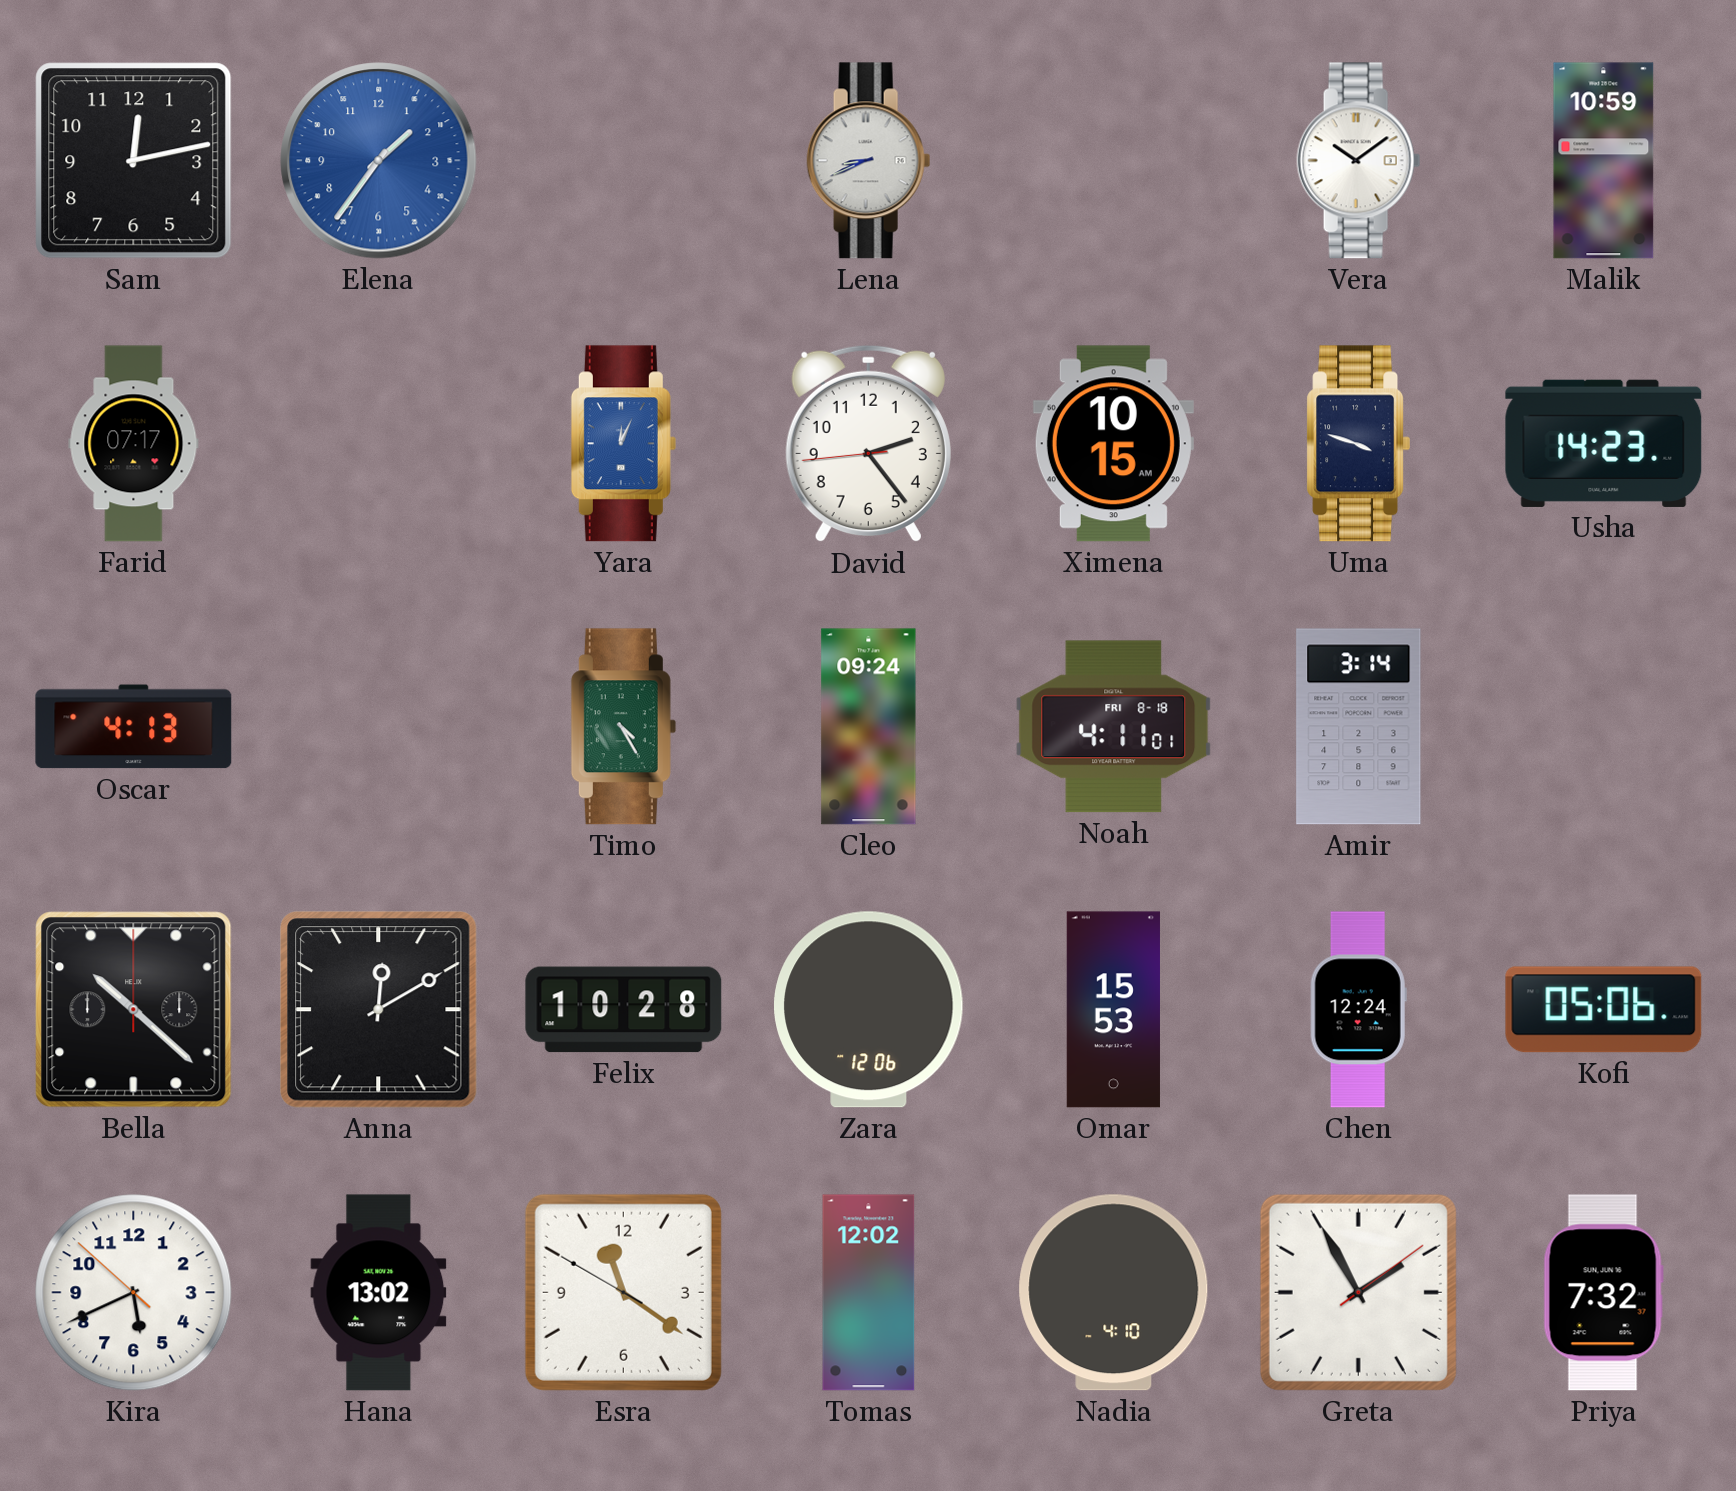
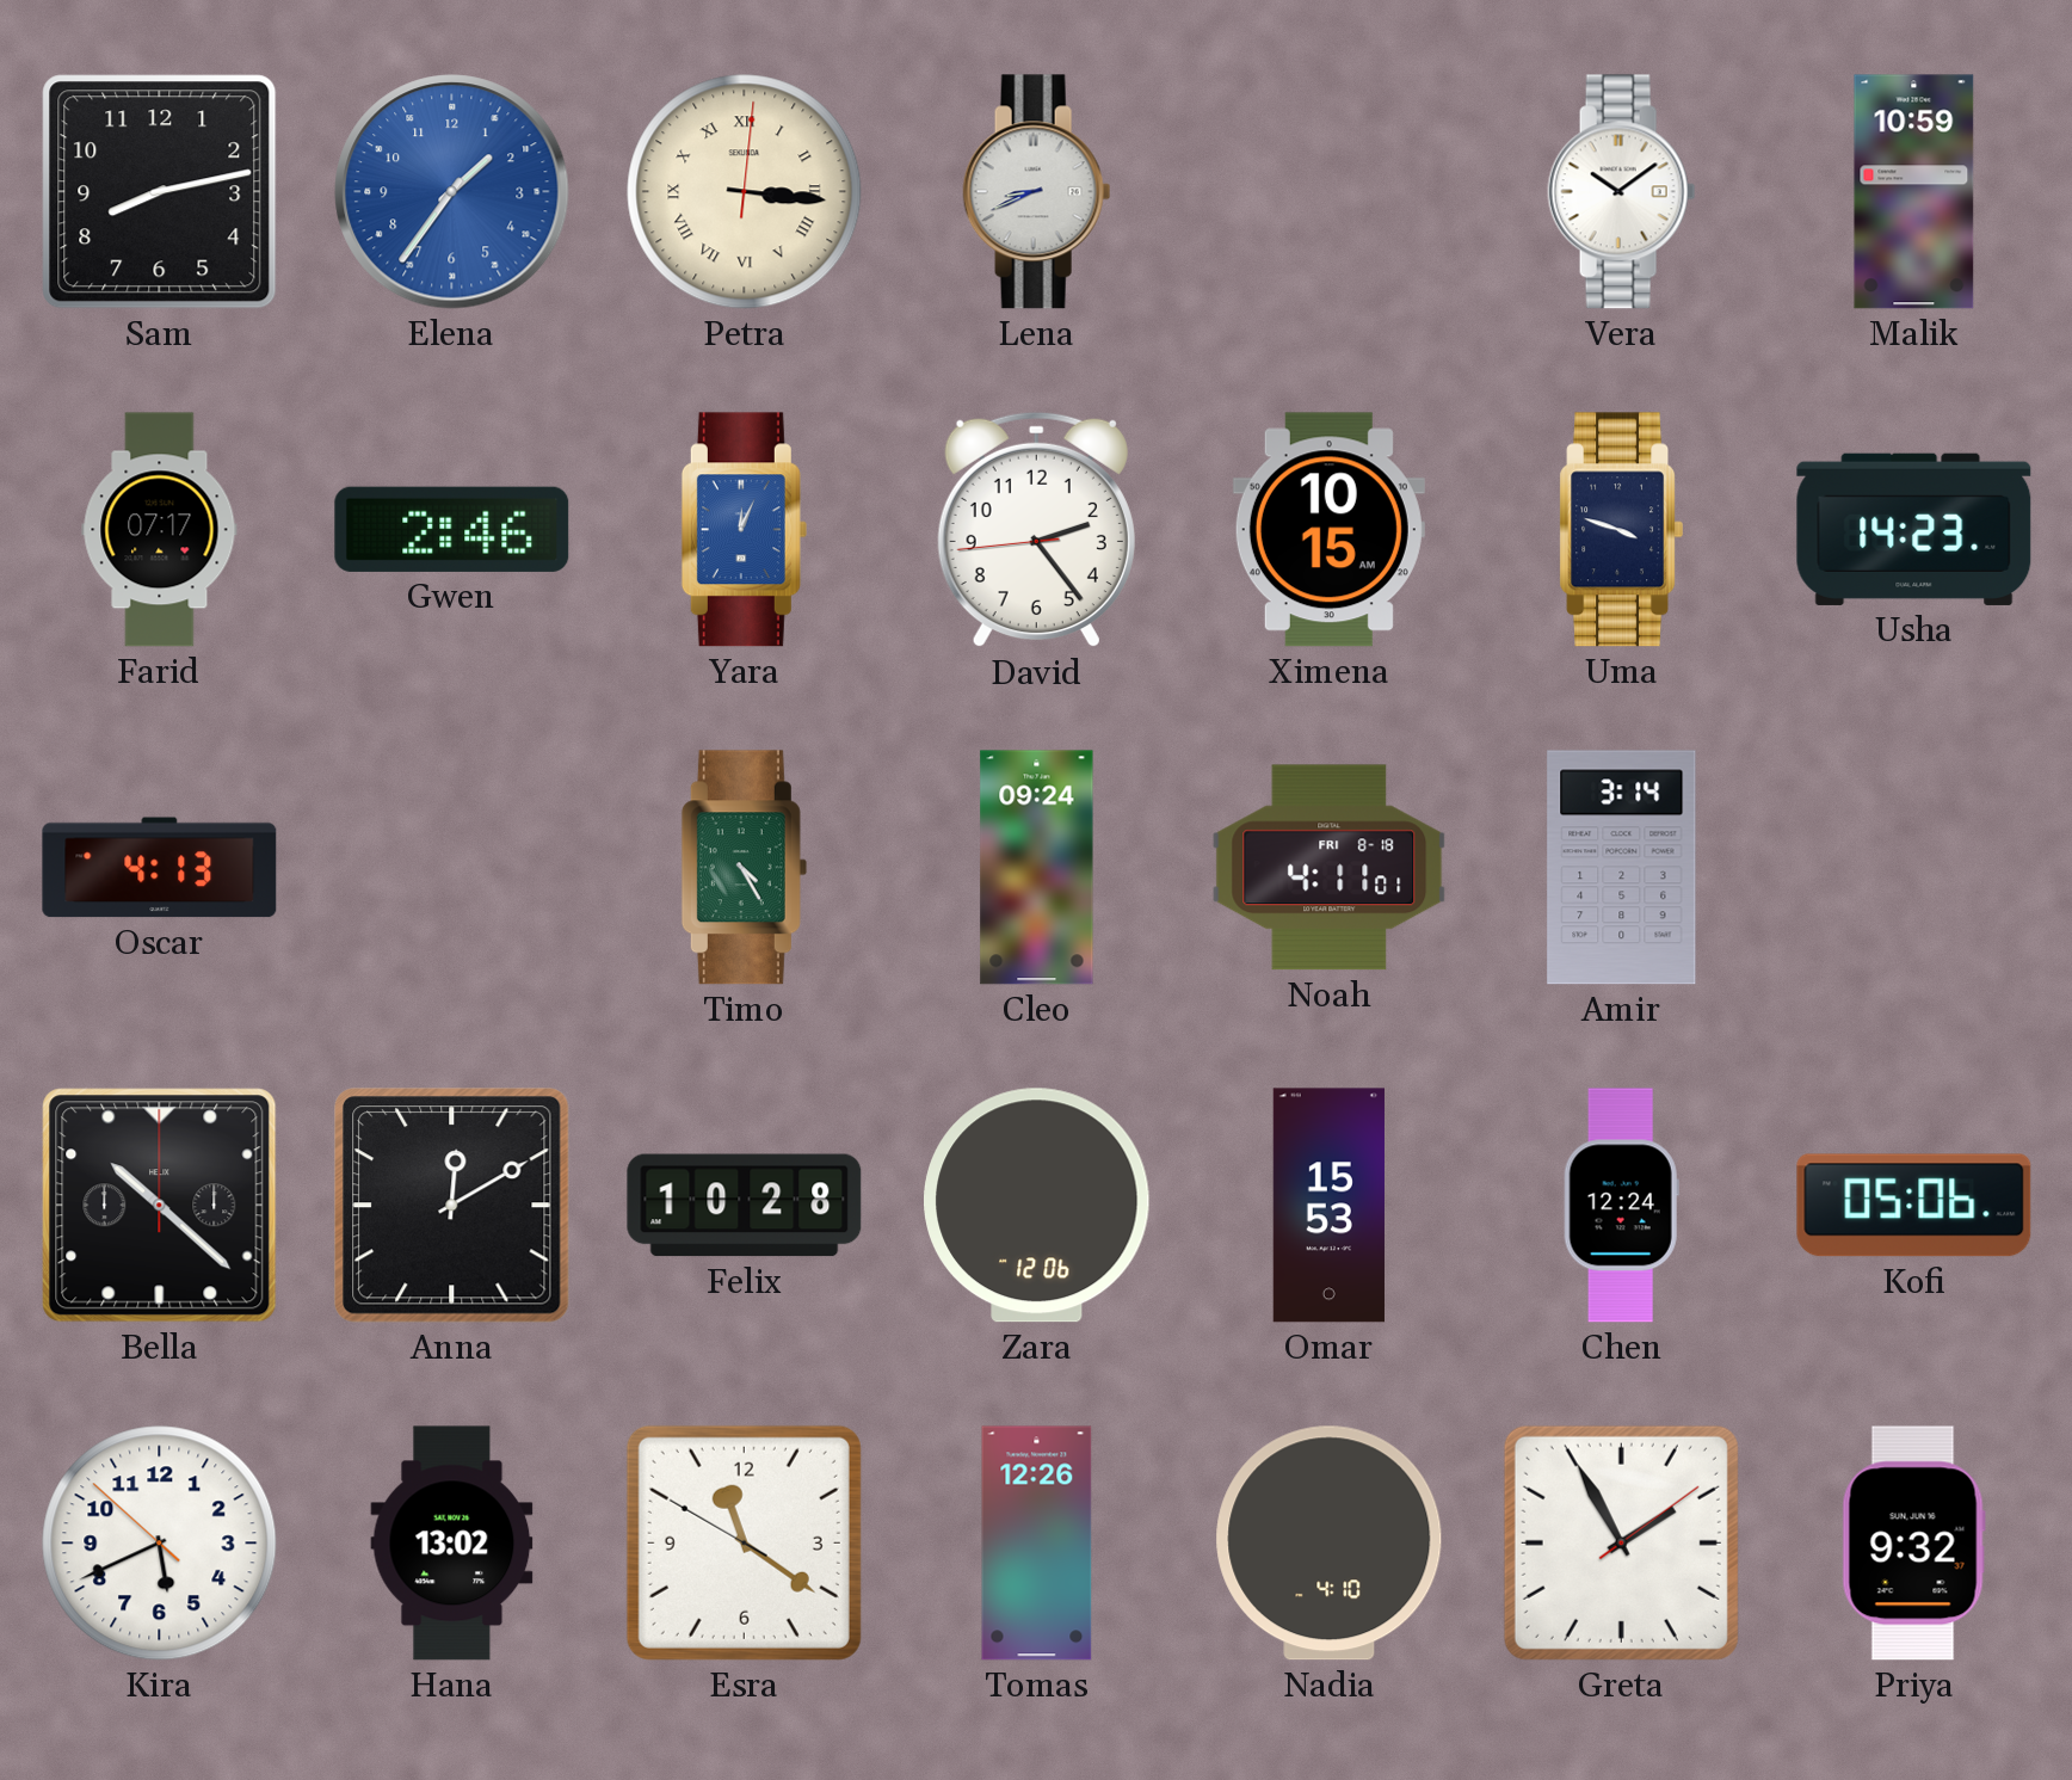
Sam: 12:13 -> 8:13
Petra: none -> 3:16
Gwen: none -> 2:46
Tomas: 12:02 -> 12:26
Priya: 7:32 -> 9:32
